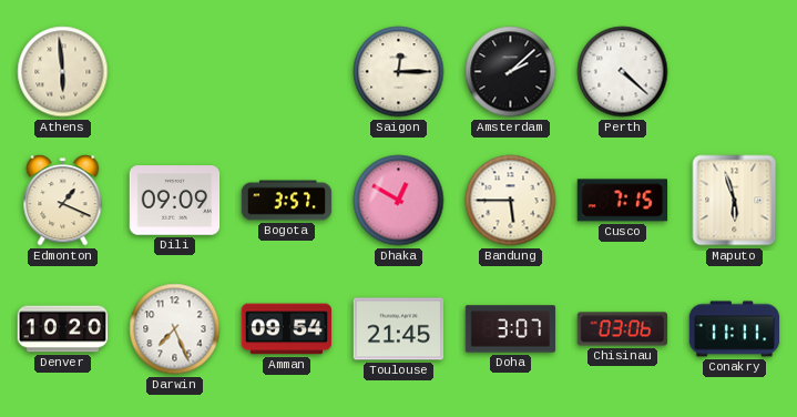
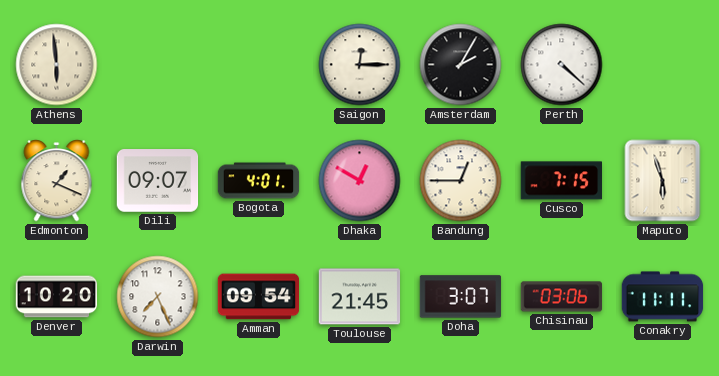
Amsterdam: 2:08 -> 2:05
Dili: 09:09 -> 09:07
Bogota: 3:57 -> 4:01
Bandung: 5:45 -> 12:45
